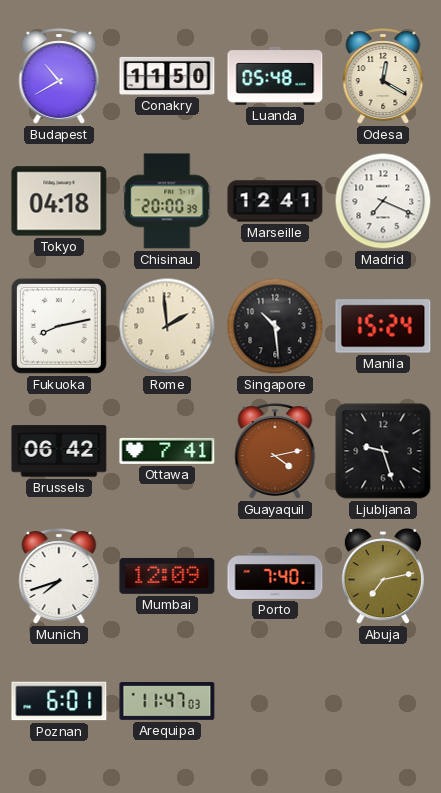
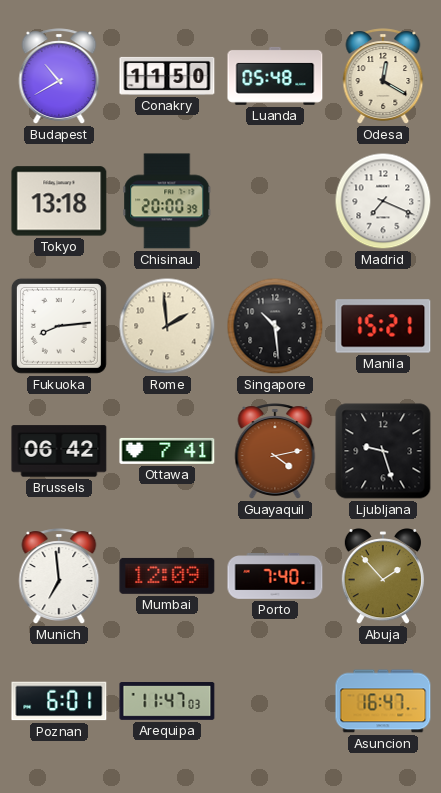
Tokyo: 04:18 -> 13:18
Marseille: 12:41 -> none
Fukuoka: 8:13 -> 8:14
Manila: 15:24 -> 15:21
Munich: 7:42 -> 6:59
Abuja: 7:13 -> 1:53
Asuncion: none -> 16:47
